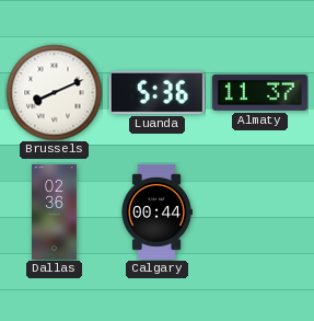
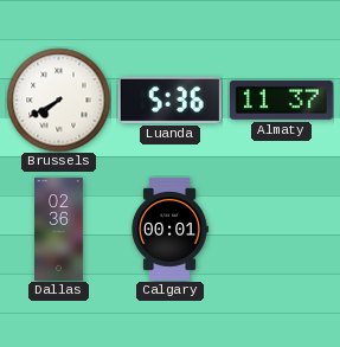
Brussels: 8:11 -> 7:40
Calgary: 00:44 -> 00:01
